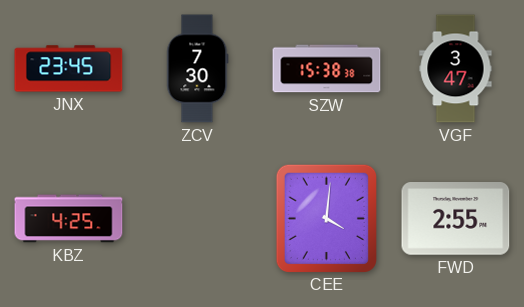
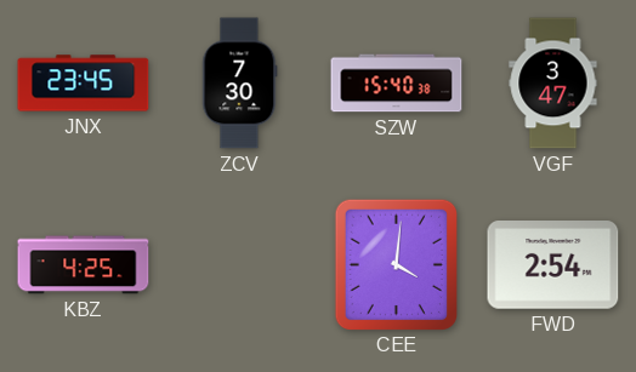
SZW: 15:38 -> 15:40
FWD: 2:55 -> 2:54
